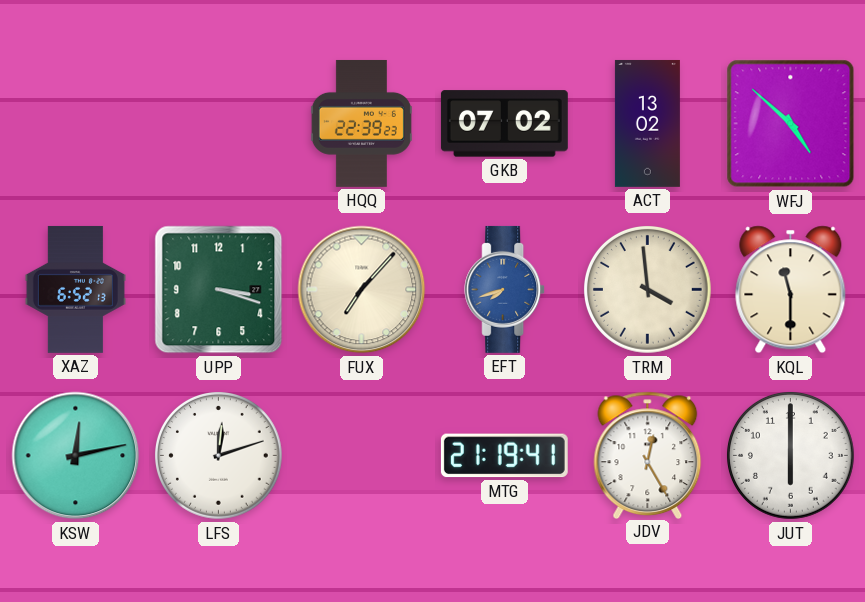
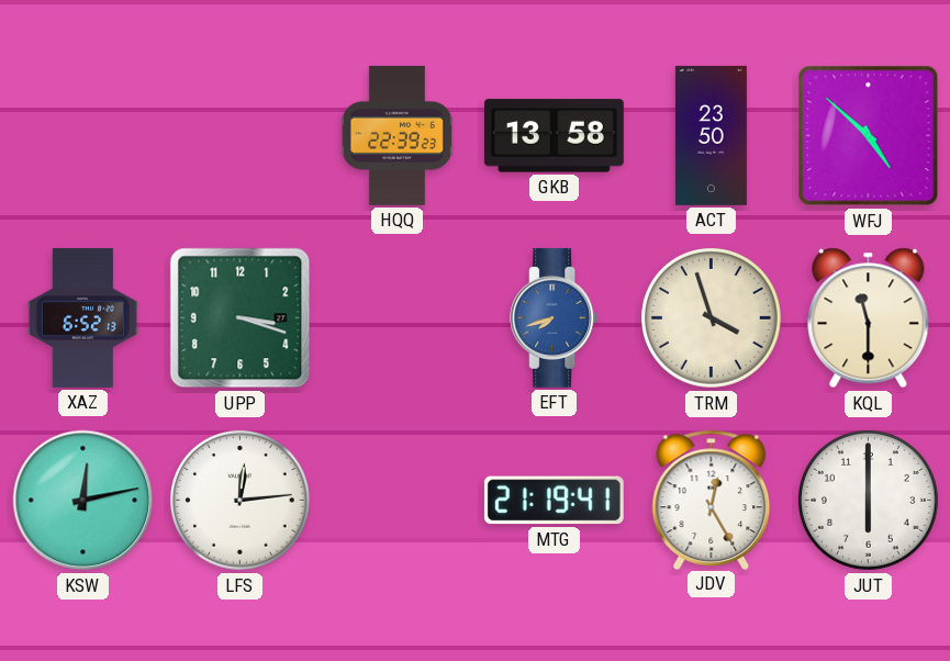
GKB: 07:02 -> 13:58
ACT: 13:02 -> 23:50
FUX: 7:07 -> none
TRM: 3:59 -> 3:57
LFS: 12:12 -> 12:14
